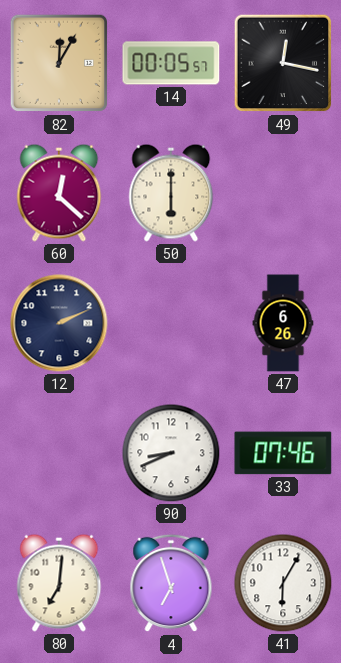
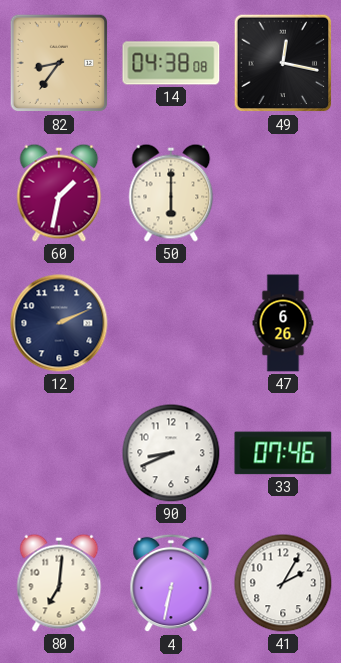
82: 12:05 -> 8:36
14: 00:05 -> 04:38
60: 12:22 -> 1:32
4: 6:57 -> 6:32
41: 6:05 -> 2:05
